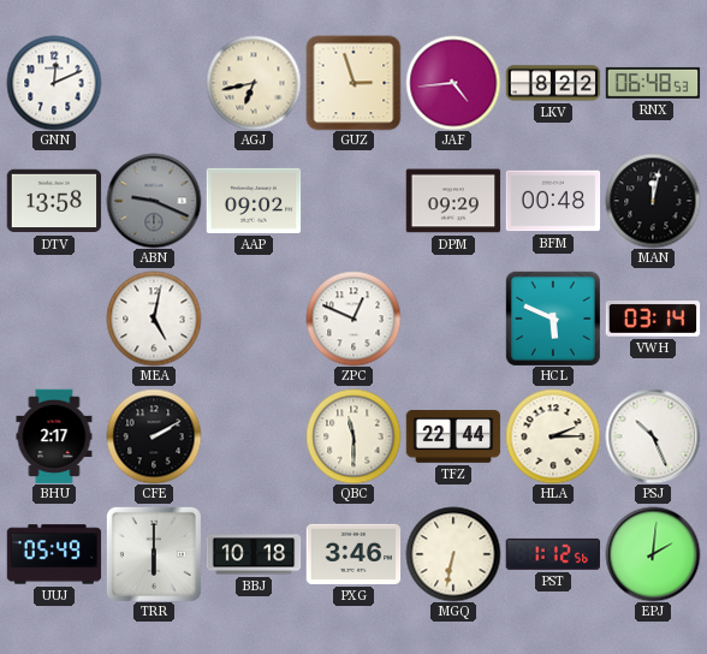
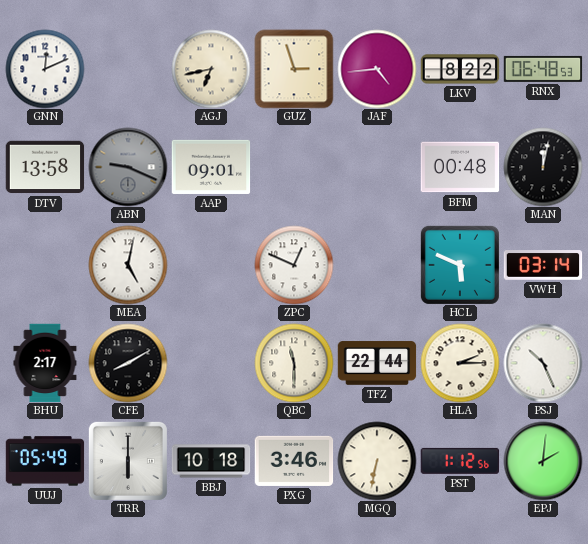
AAP: 09:02 -> 09:01
DPM: 09:29 -> none
CFE: 2:10 -> 8:10
